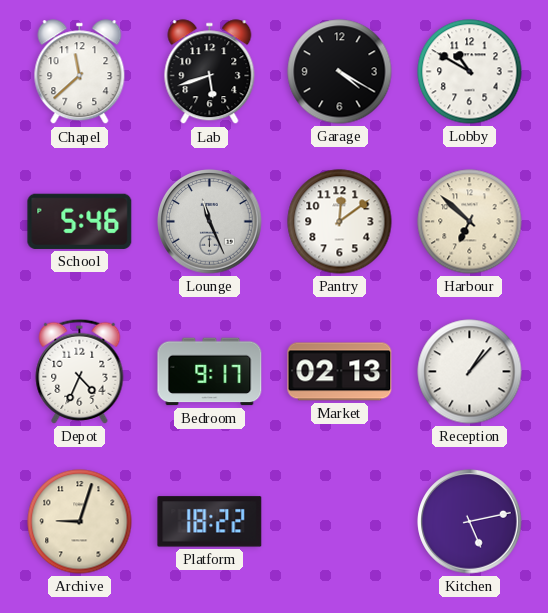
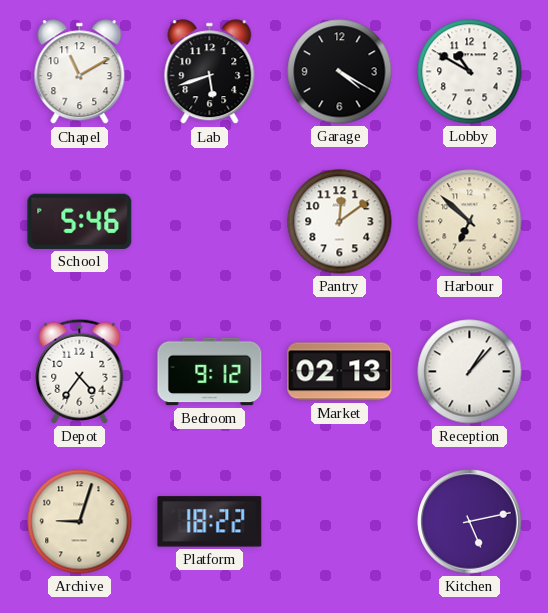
Chapel: 11:38 -> 11:10
Lounge: 11:26 -> none
Depot: 4:34 -> 4:36
Bedroom: 9:17 -> 9:12
